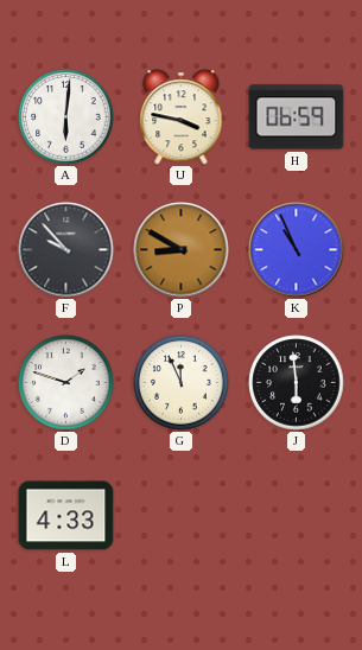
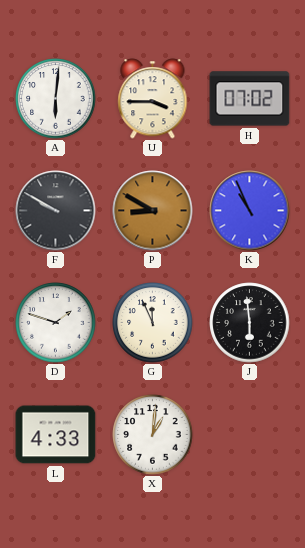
U: 3:47 -> 3:45
H: 06:59 -> 07:02
F: 9:53 -> 9:50
X: none -> 1:01
